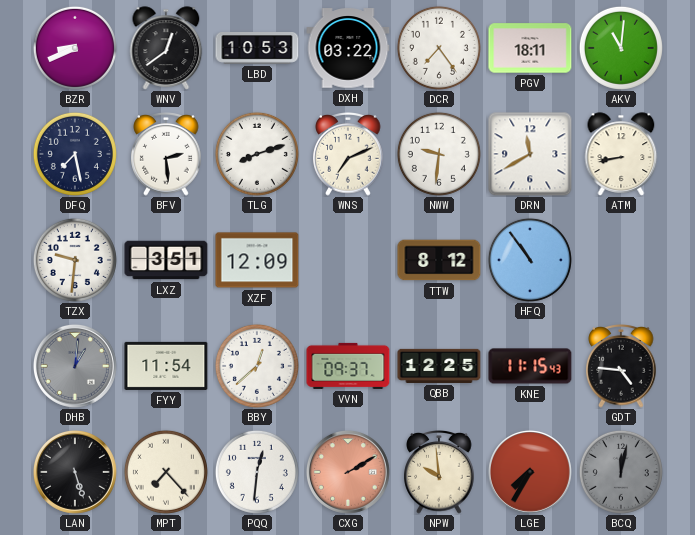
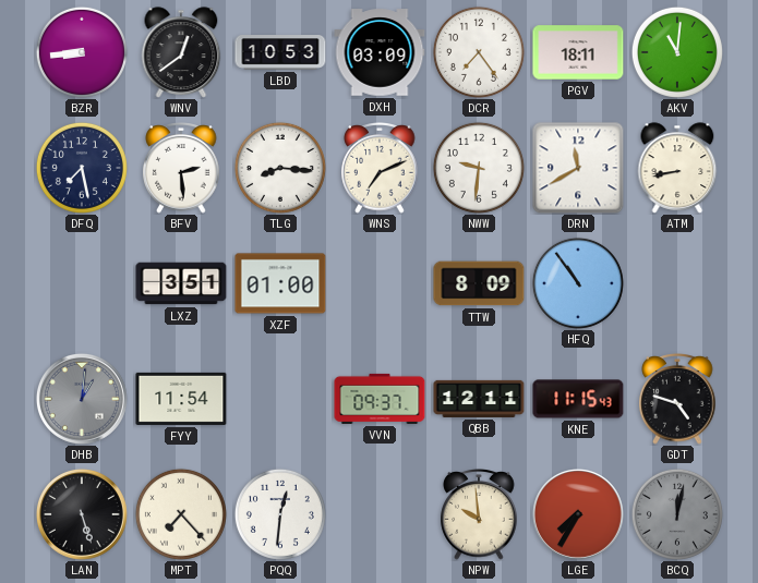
BZR: 8:41 -> 8:44
DXH: 03:22 -> 03:09
TLG: 8:12 -> 8:16
TZX: 9:31 -> none
XZF: 12:09 -> 01:00
TTW: 8:12 -> 8:09
BBY: 12:38 -> none
QBB: 12:25 -> 12:11
GDT: 4:46 -> 4:48
CXG: 2:10 -> none
